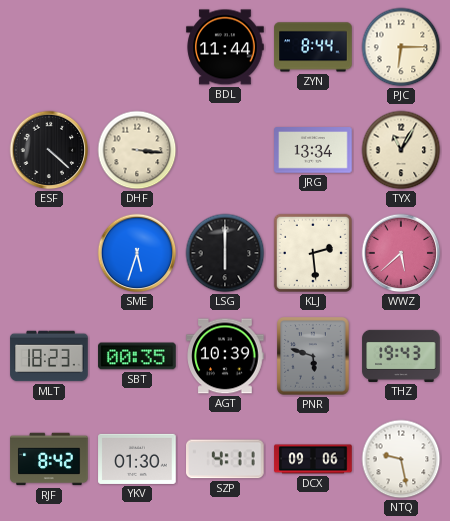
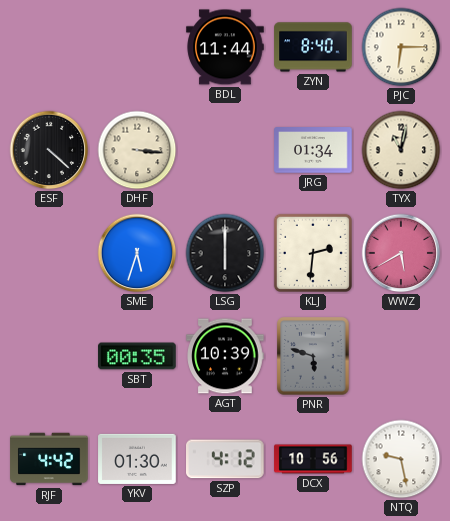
ZYN: 8:44 -> 8:40
JRG: 13:34 -> 01:34
TYX: 11:05 -> 11:02
KLJ: 2:29 -> 2:31
WWZ: 5:38 -> 5:40
MLT: 18:23 -> none
THZ: 19:43 -> none
RJF: 8:42 -> 4:42
SZP: 4:11 -> 4:12
DCX: 09:06 -> 10:56
